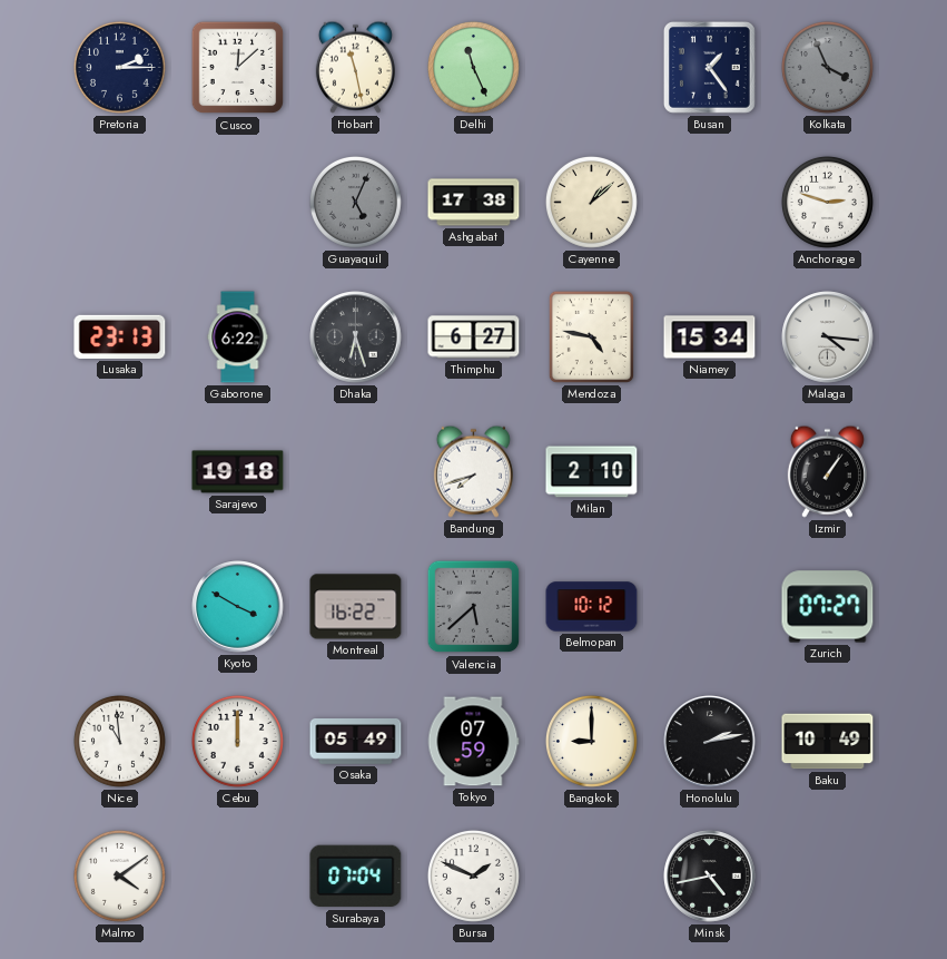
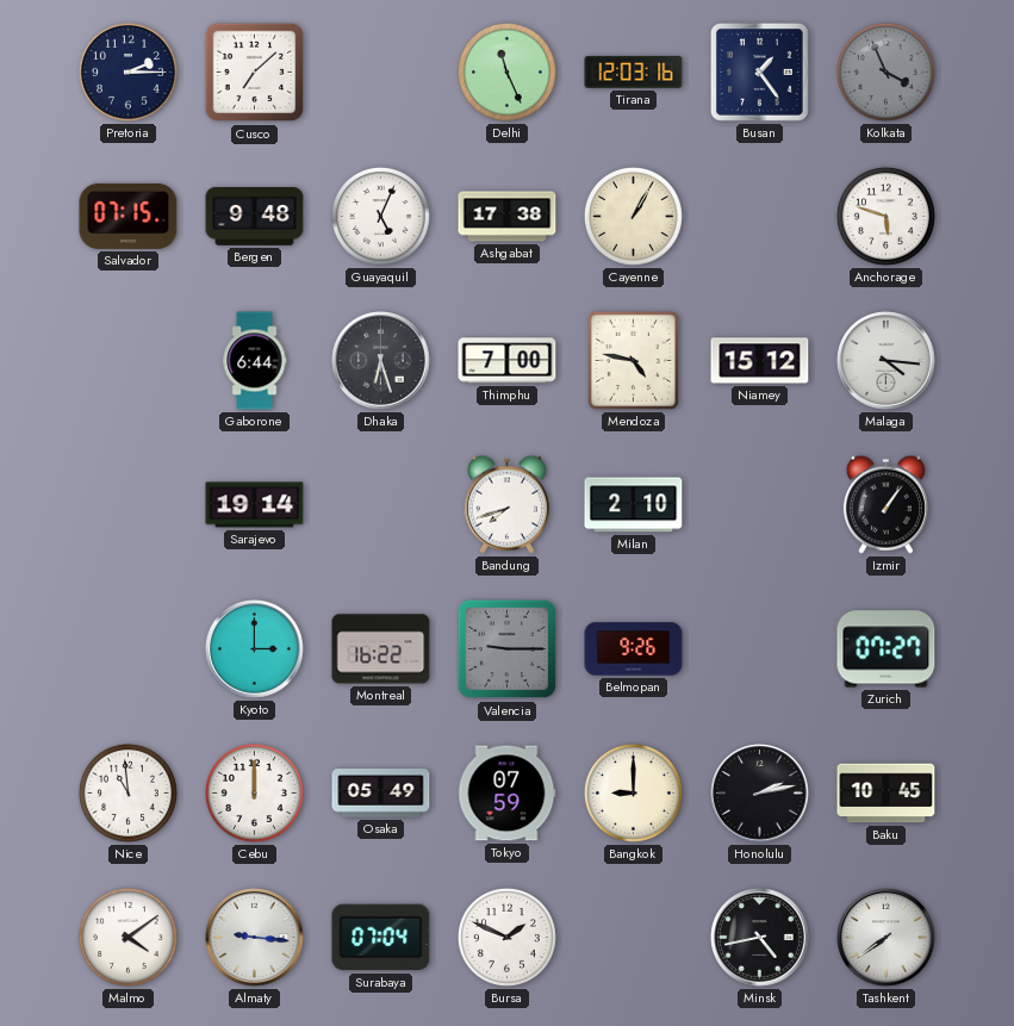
Cusco: 12:08 -> 7:08
Hobart: 11:28 -> none
Tirana: none -> 12:03
Salvador: none -> 07:15
Bergen: none -> 9:48
Guayaquil dial: grey -> white
Cayenne: 1:08 -> 1:05
Anchorage: 2:48 -> 5:48
Lusaka: 23:13 -> none
Gaborone: 6:22 -> 6:44
Thimphu: 6:27 -> 7:00
Niamey: 15:34 -> 15:12
Sarajevo: 19:18 -> 19:14
Kyoto: 3:50 -> 3:00
Valencia: 5:38 -> 9:15
Belmopan: 10:12 -> 9:26
Baku: 10:49 -> 10:45
Almaty: none -> 9:16
Tashkent: none -> 7:39
